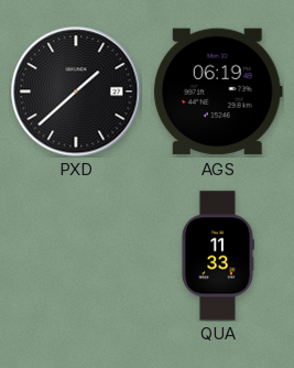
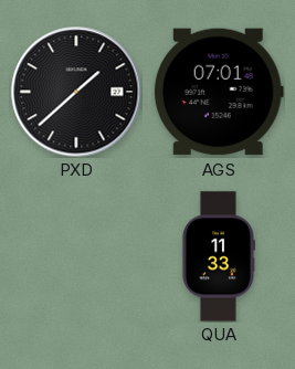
AGS: 06:19 -> 07:01
